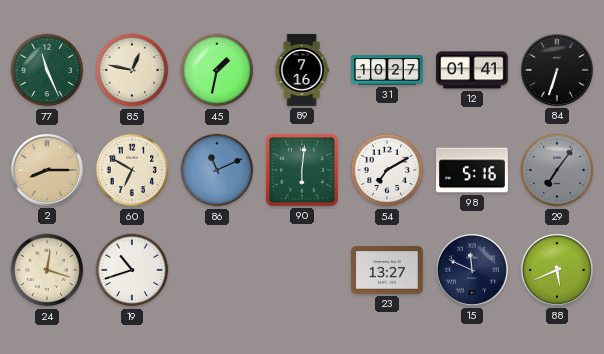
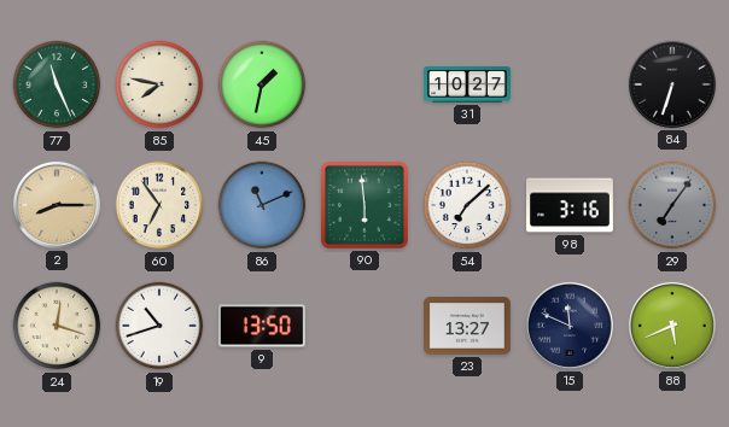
85: 12:47 -> 7:47
89: 7:16 -> none
12: 01:41 -> none
60: 6:50 -> 6:54
90: 6:01 -> 5:59
54: 7:10 -> 7:08
98: 5:16 -> 3:16
9: none -> 13:50
